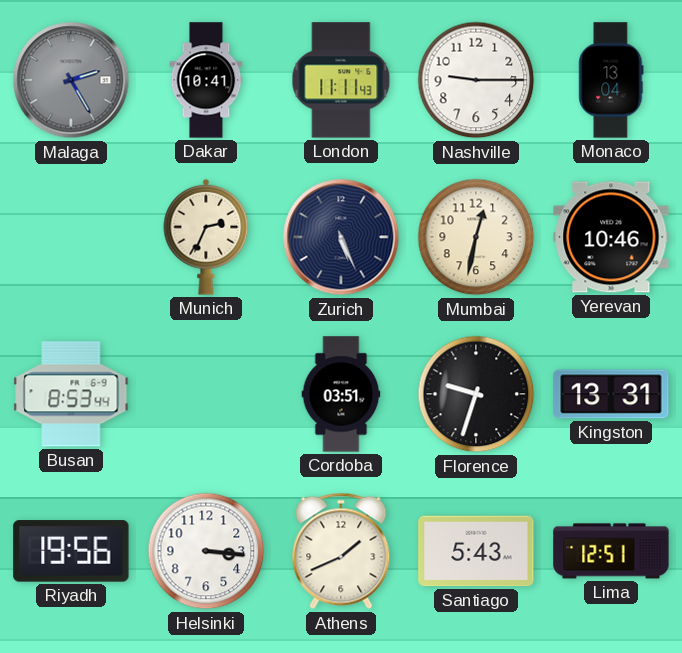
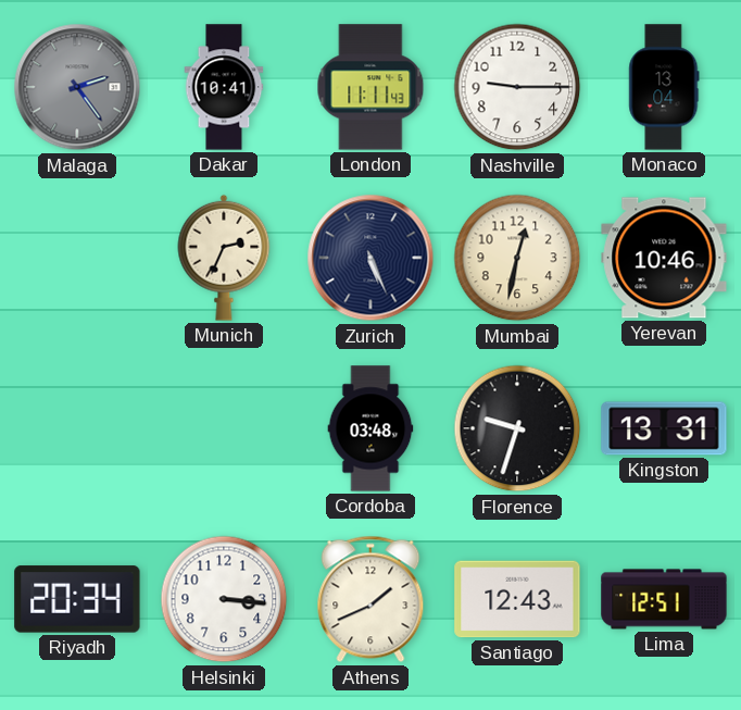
Malaga: 2:25 -> 2:24
Busan: 8:53 -> none
Cordoba: 03:51 -> 03:48
Riyadh: 19:56 -> 20:34
Santiago: 5:43 -> 12:43
